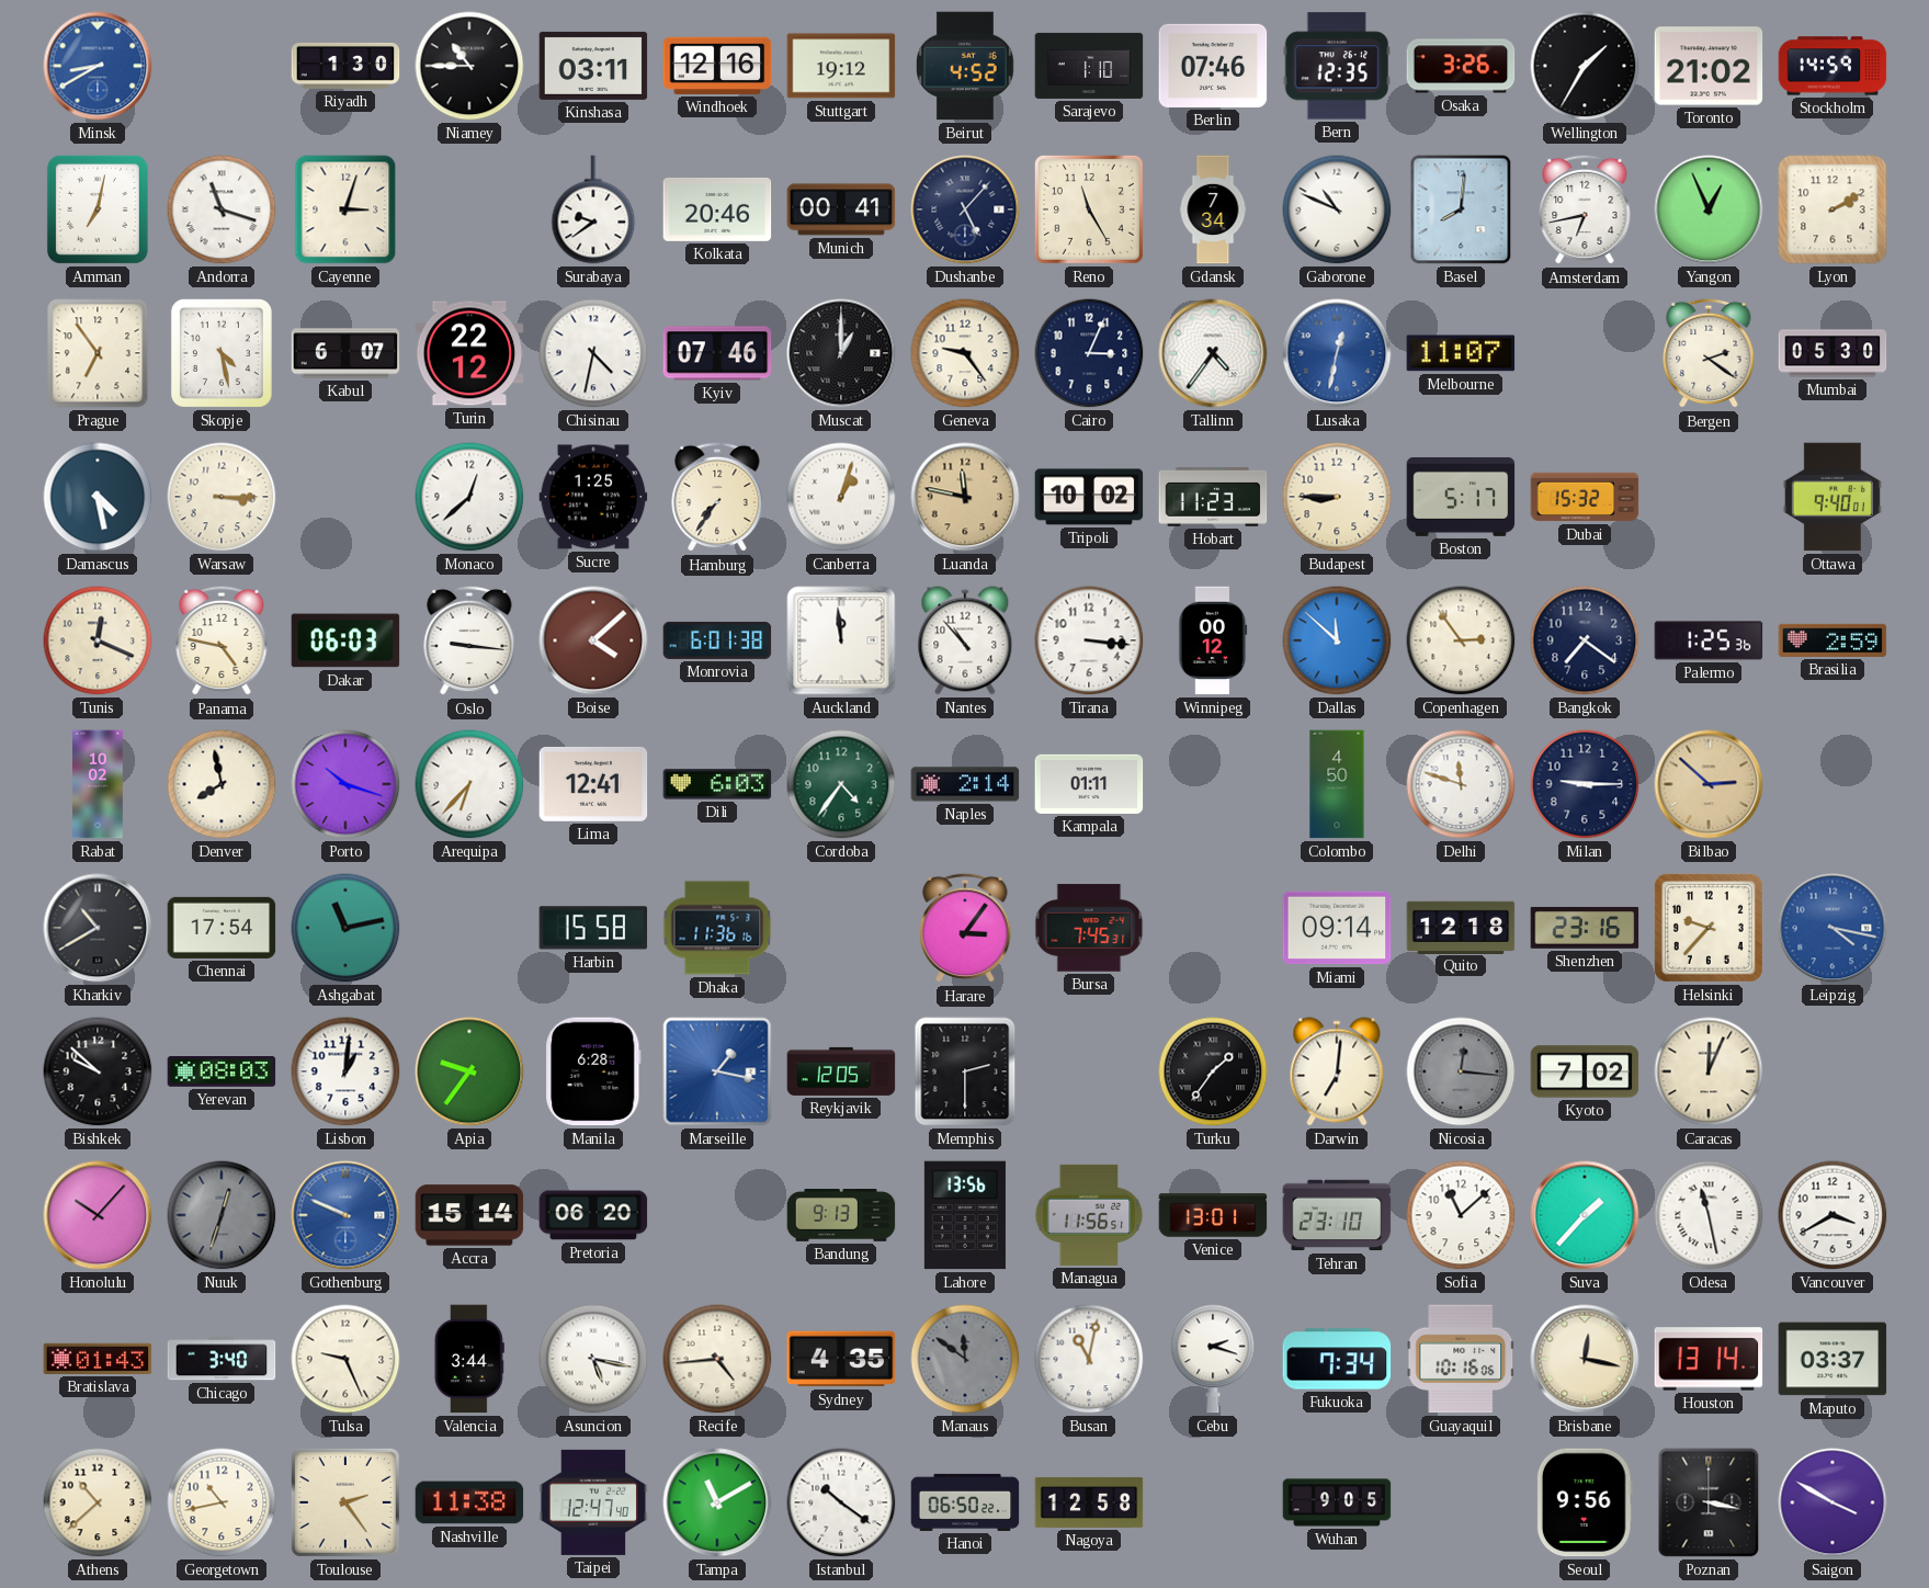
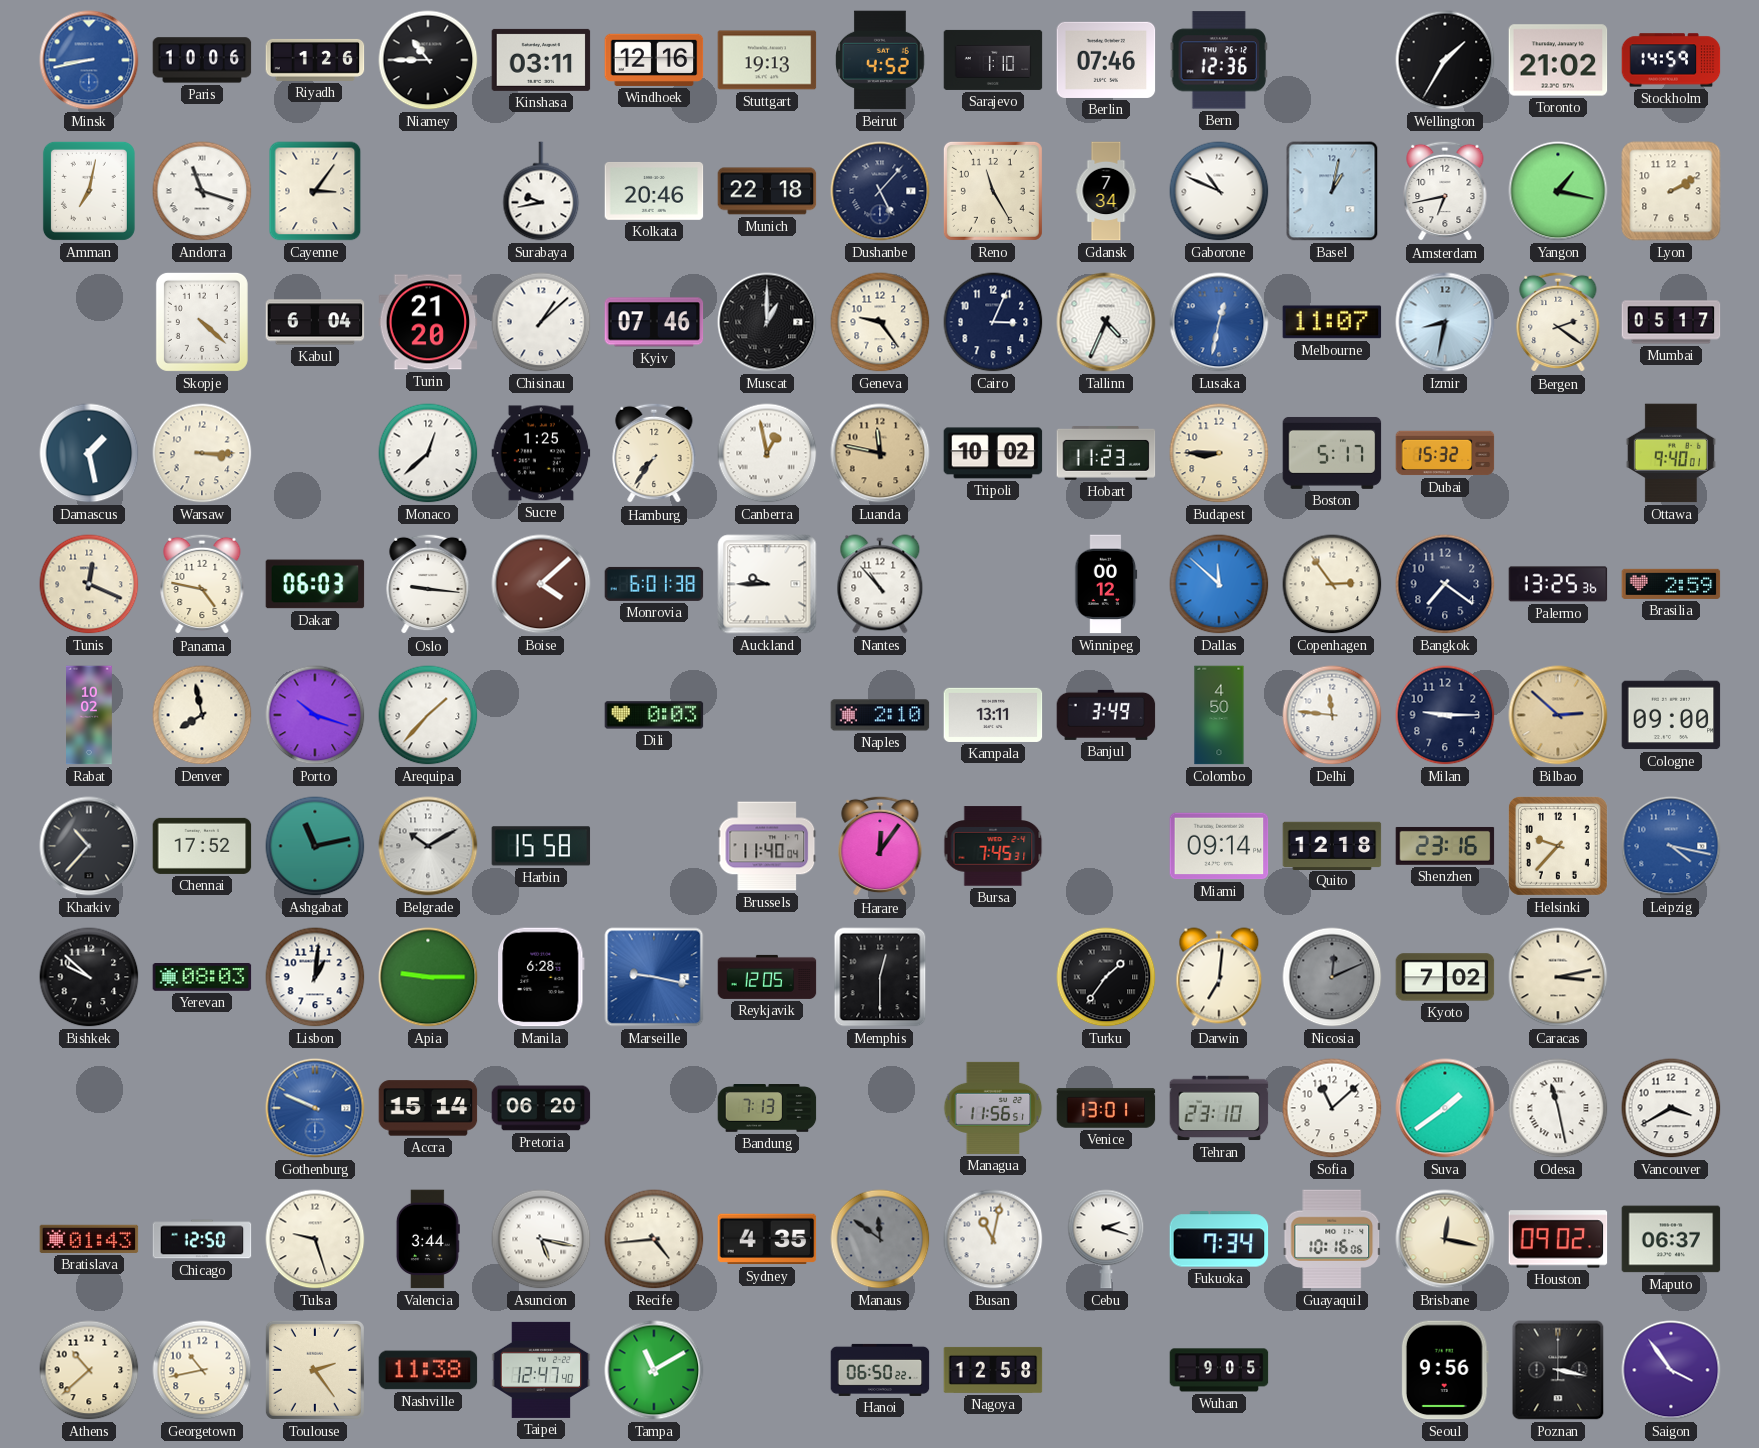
Minsk: 8:40 -> 8:43
Paris: none -> 10:06
Riyadh: 1:30 -> 1:26
Stuttgart: 19:12 -> 19:13
Bern: 12:35 -> 12:36
Osaka: 3:26 -> none
Cayenne: 3:03 -> 3:06
Surabaya: 9:39 -> 9:43
Munich: 00:41 -> 22:18
Basel: 8:01 -> 1:02
Yangon: 12:56 -> 1:17
Prague: 6:54 -> none
Skopje: 4:28 -> 4:22
Kabul: 6:07 -> 6:04
Turin: 22:12 -> 21:20
Chisinau: 4:32 -> 1:08
Tallinn: 4:36 -> 4:34
Izmir: none -> 8:32
Mumbai: 05:30 -> 05:17
Damascus: 4:28 -> 1:28
Canberra: 1:03 -> 12:58
Auckland: 11:59 -> 9:45
Tirana: 3:16 -> none
Palermo: 1:25 -> 13:25
Arequipa: 6:37 -> 1:37
Lima: 12:41 -> none
Dili: 6:03 -> 0:03
Cordoba: 4:36 -> none
Naples: 2:14 -> 2:10
Kampala: 01:11 -> 13:11
Banjul: none -> 3:49
Delhi: 11:48 -> 11:46
Cologne: none -> 09:00
Kharkiv: 10:40 -> 10:37
Chennai: 17:54 -> 17:52
Belgrade: none -> 10:10
Dhaka: 11:36 -> none
Brussels: none -> 11:40
Harare: 3:06 -> 12:06
Apia: 9:36 -> 9:15
Marseille: 1:17 -> 9:17
Memphis: 2:30 -> 12:30
Nicosia: 12:16 -> 12:11
Caracas: 12:04 -> 3:13
Honolulu: 10:07 -> none
Nuuk: 12:33 -> none
Bandung: 9:13 -> 7:13
Lahore: 13:56 -> none
Suva: 1:37 -> 1:39
Chicago: 3:40 -> 12:50
Tulsa: 9:26 -> 9:27
Houston: 13:14 -> 09:02
Maputo: 03:37 -> 06:37
Istanbul: 10:21 -> none
Saigon: 3:50 -> 3:54
